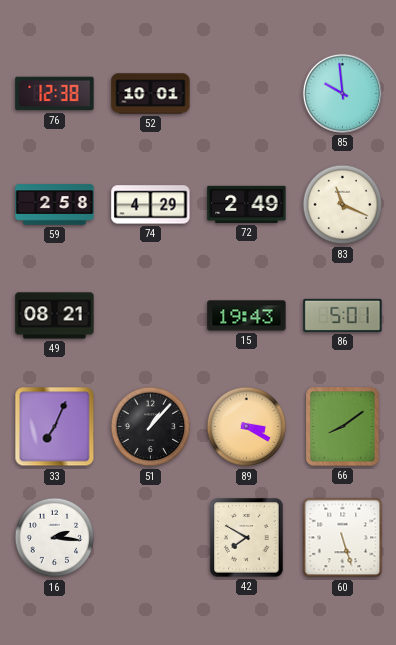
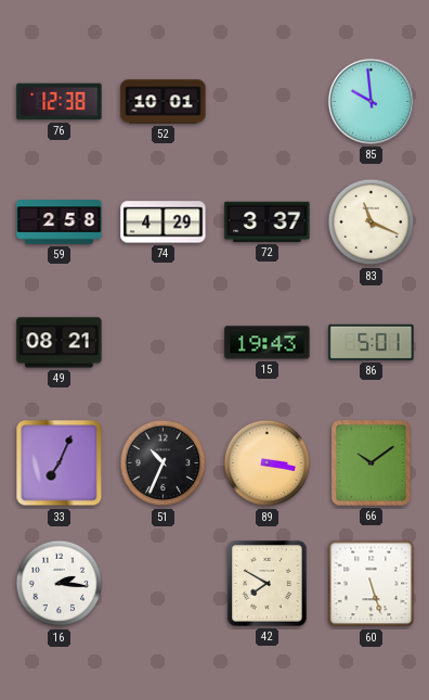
72: 2:49 -> 3:37
51: 1:07 -> 10:34
89: 3:20 -> 3:17
66: 8:09 -> 10:09
